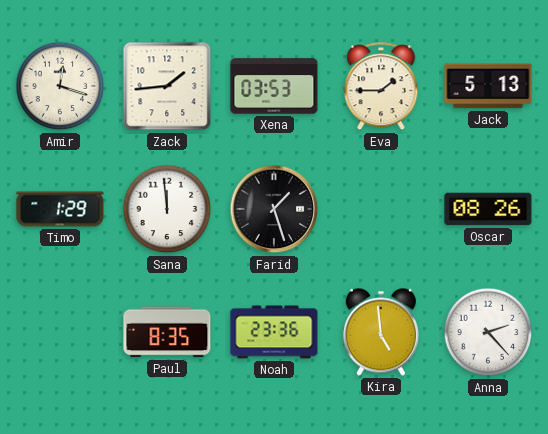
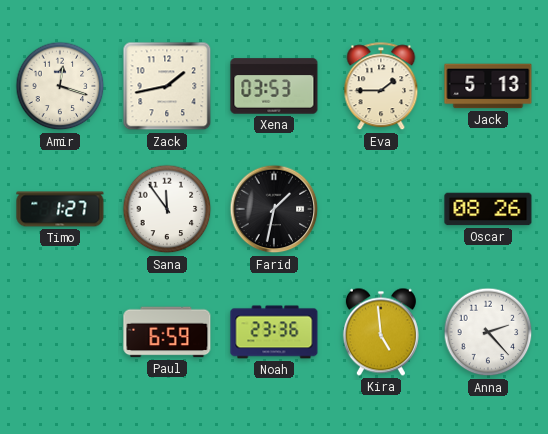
Zack: 1:44 -> 1:43
Timo: 1:29 -> 1:27
Sana: 11:59 -> 11:54
Farid: 1:27 -> 1:32
Paul: 8:35 -> 6:59
